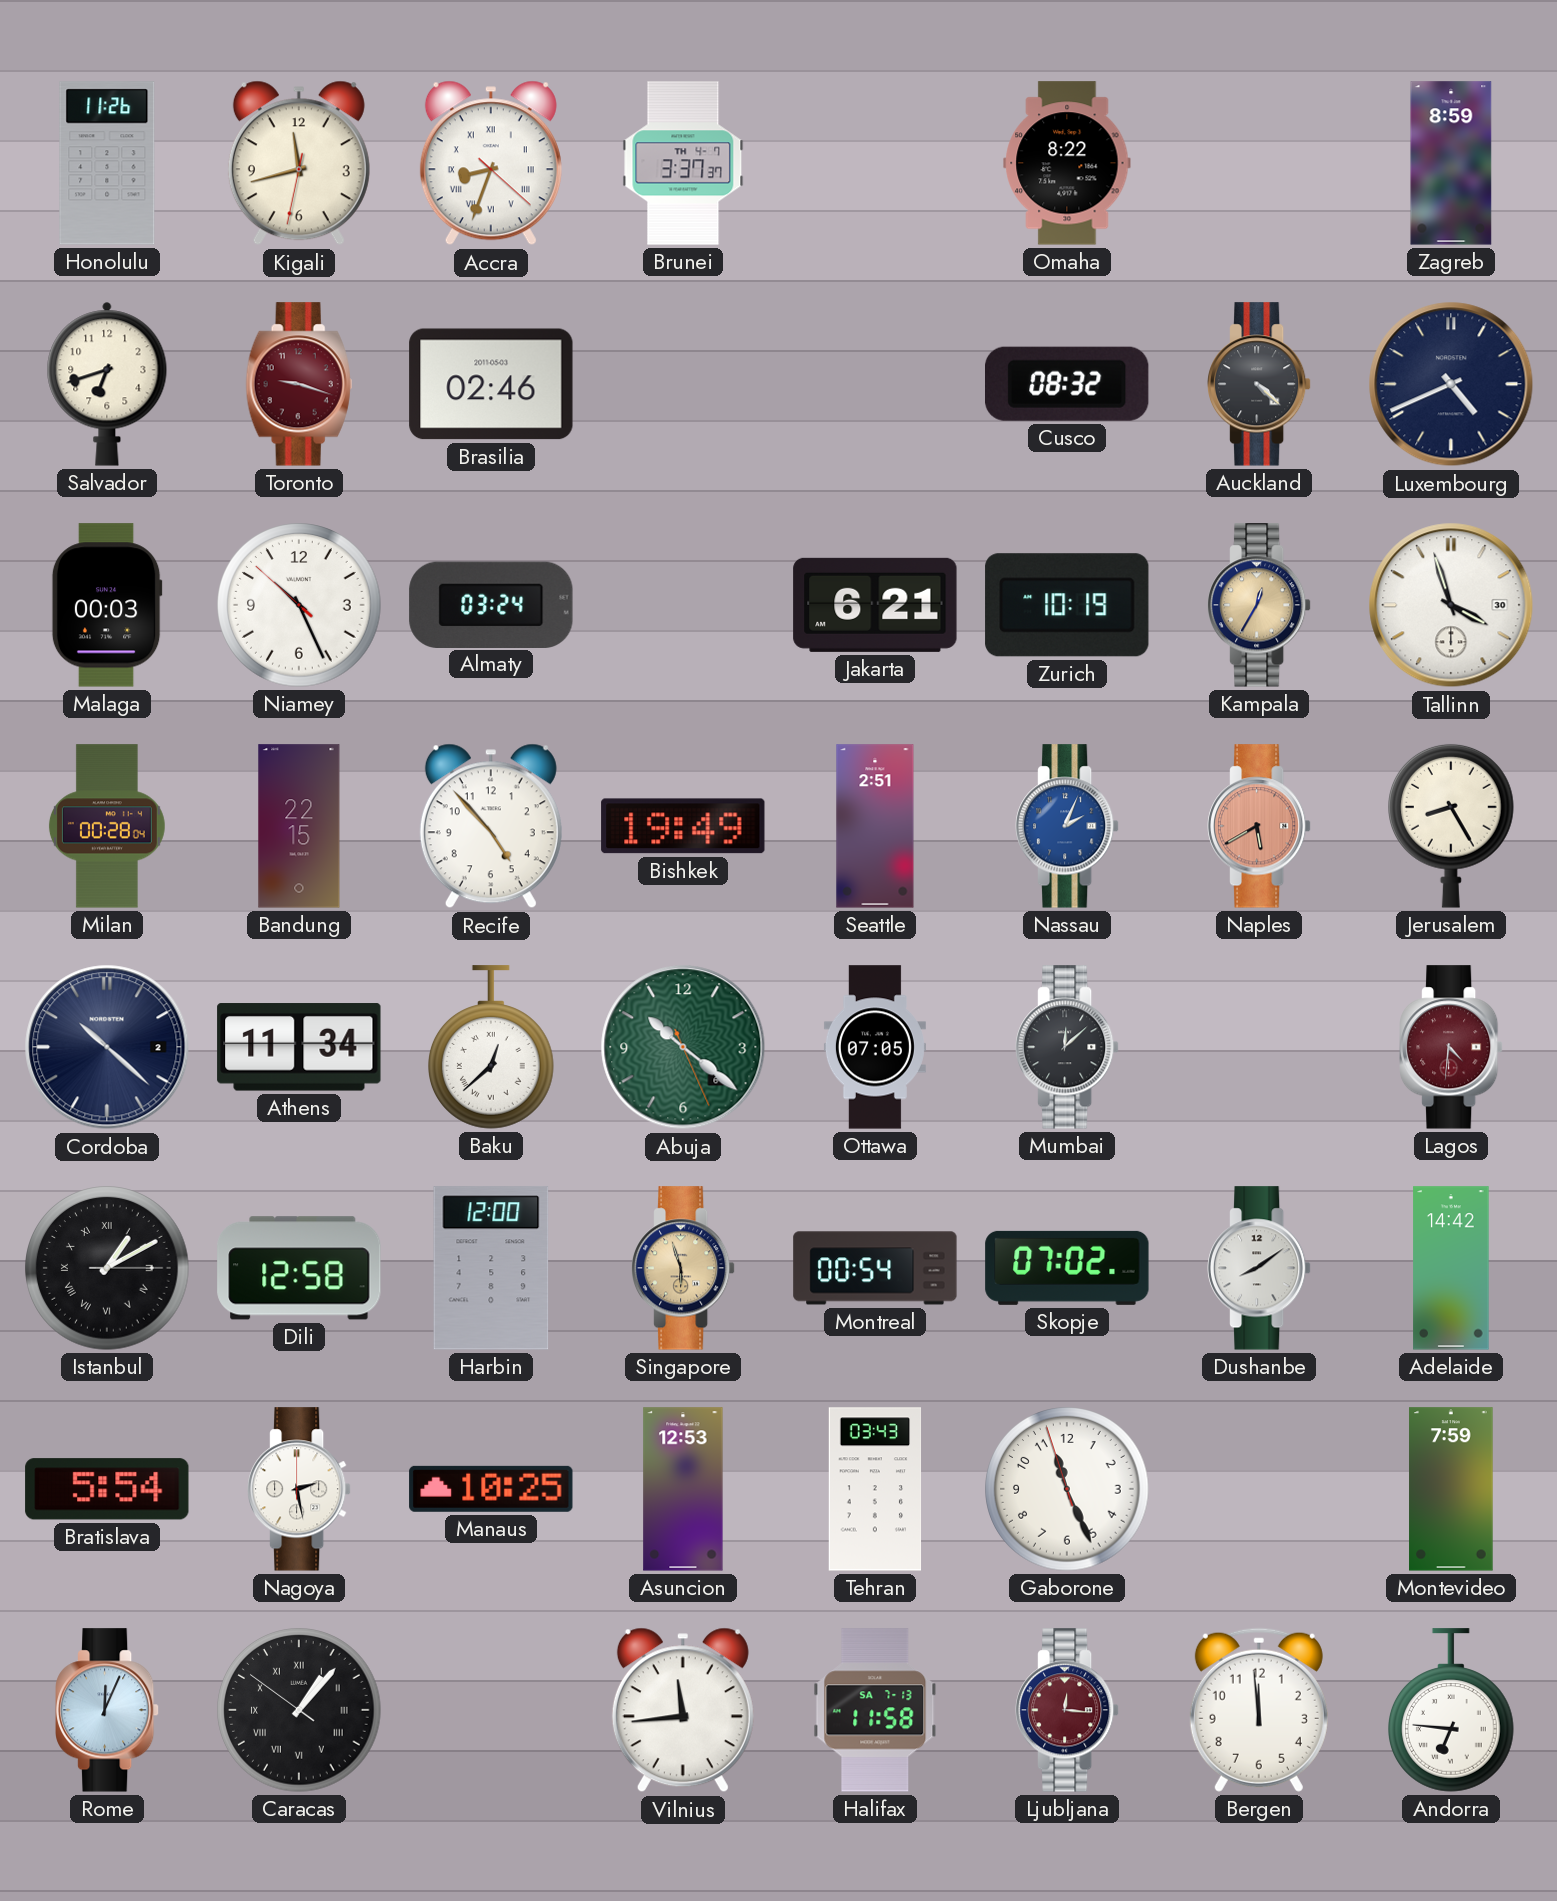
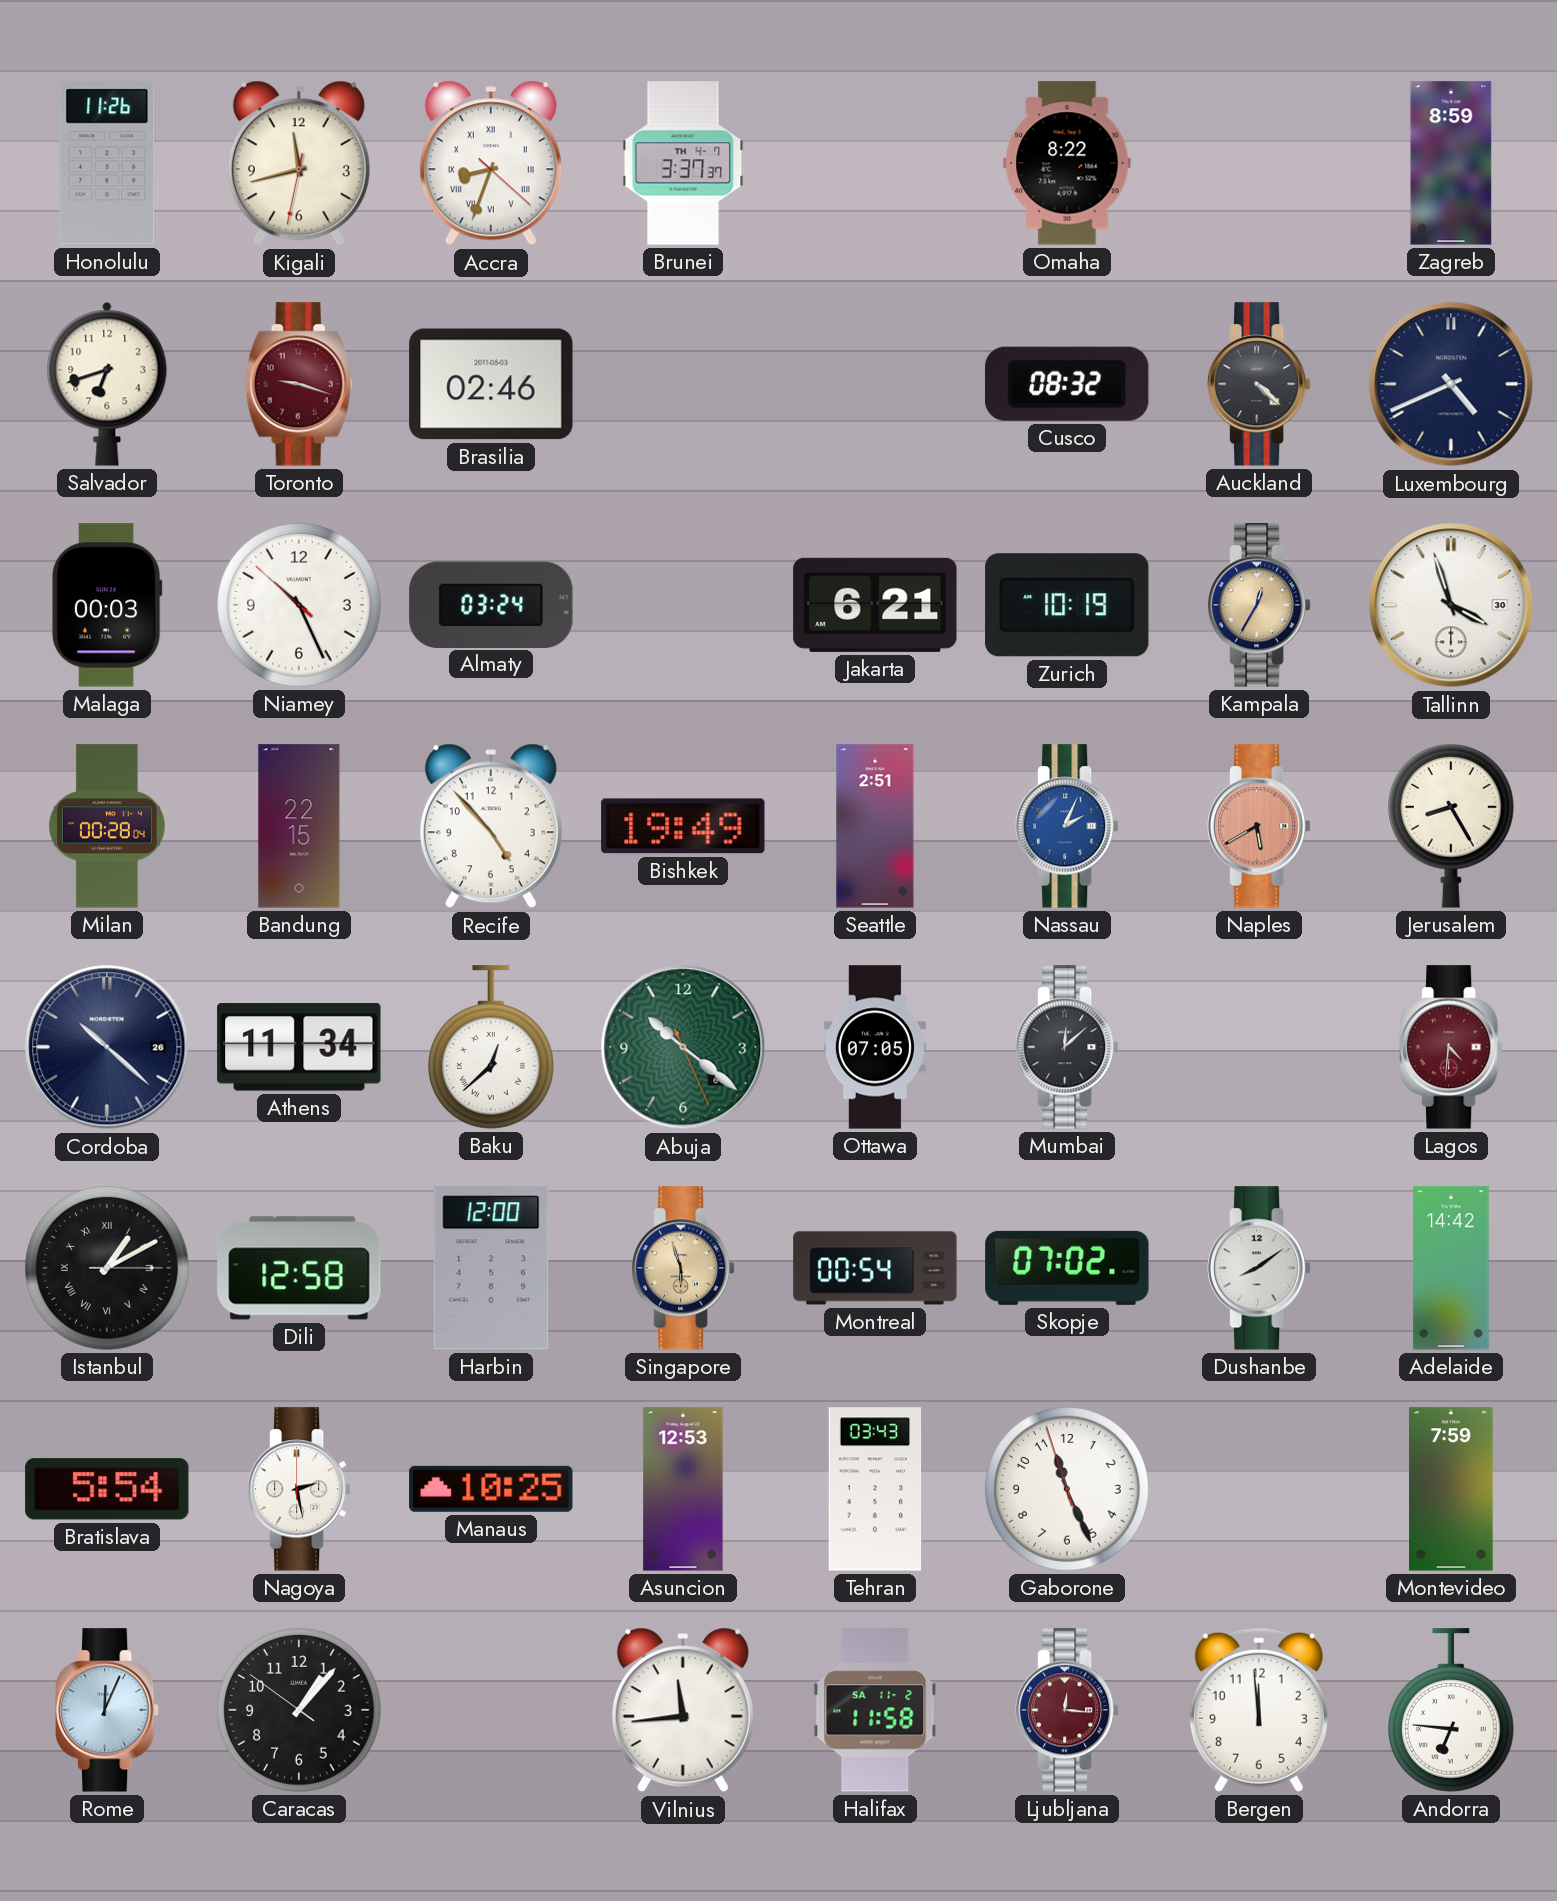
Cordoba date: 2 -> 26
Caracas numerals: Roman -> Arabic
Halifax date: SA 7-13 -> SA 11-2
